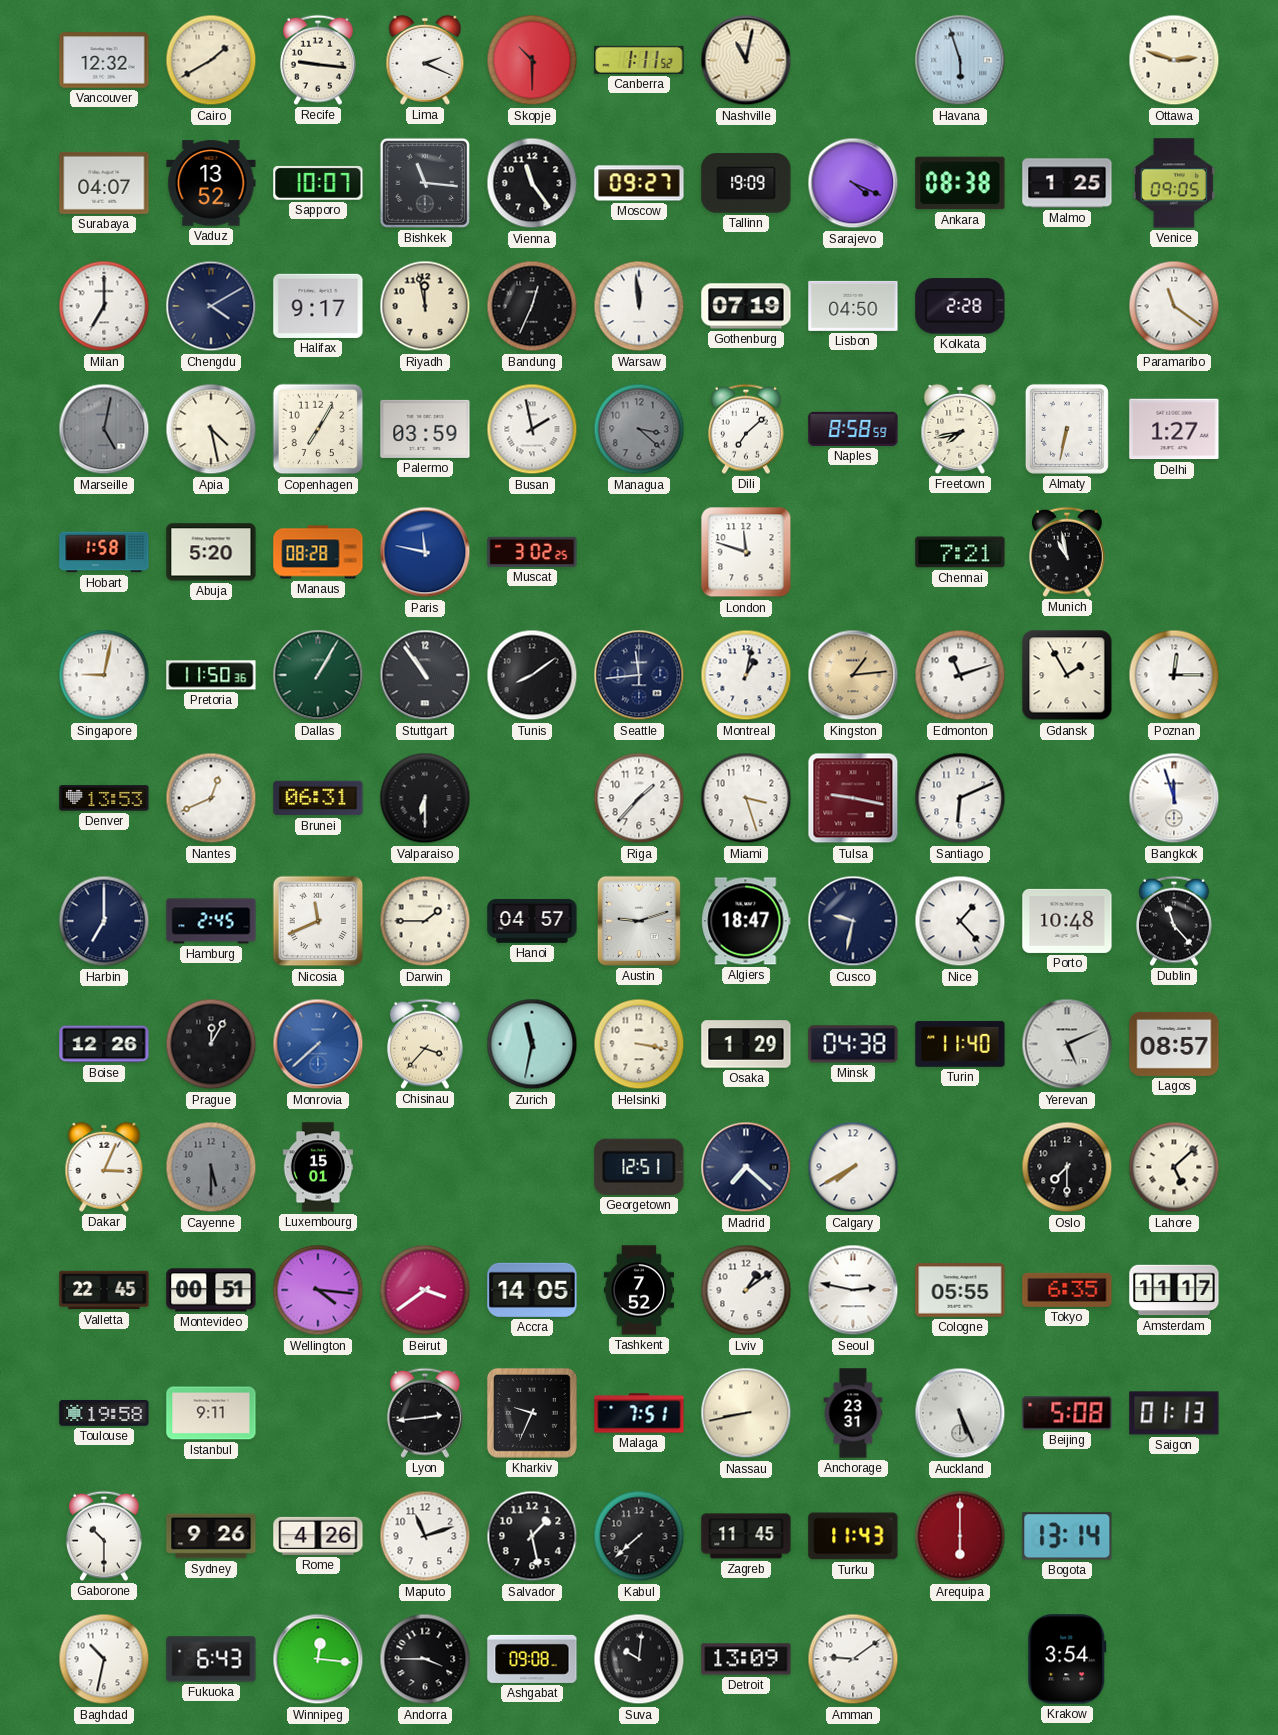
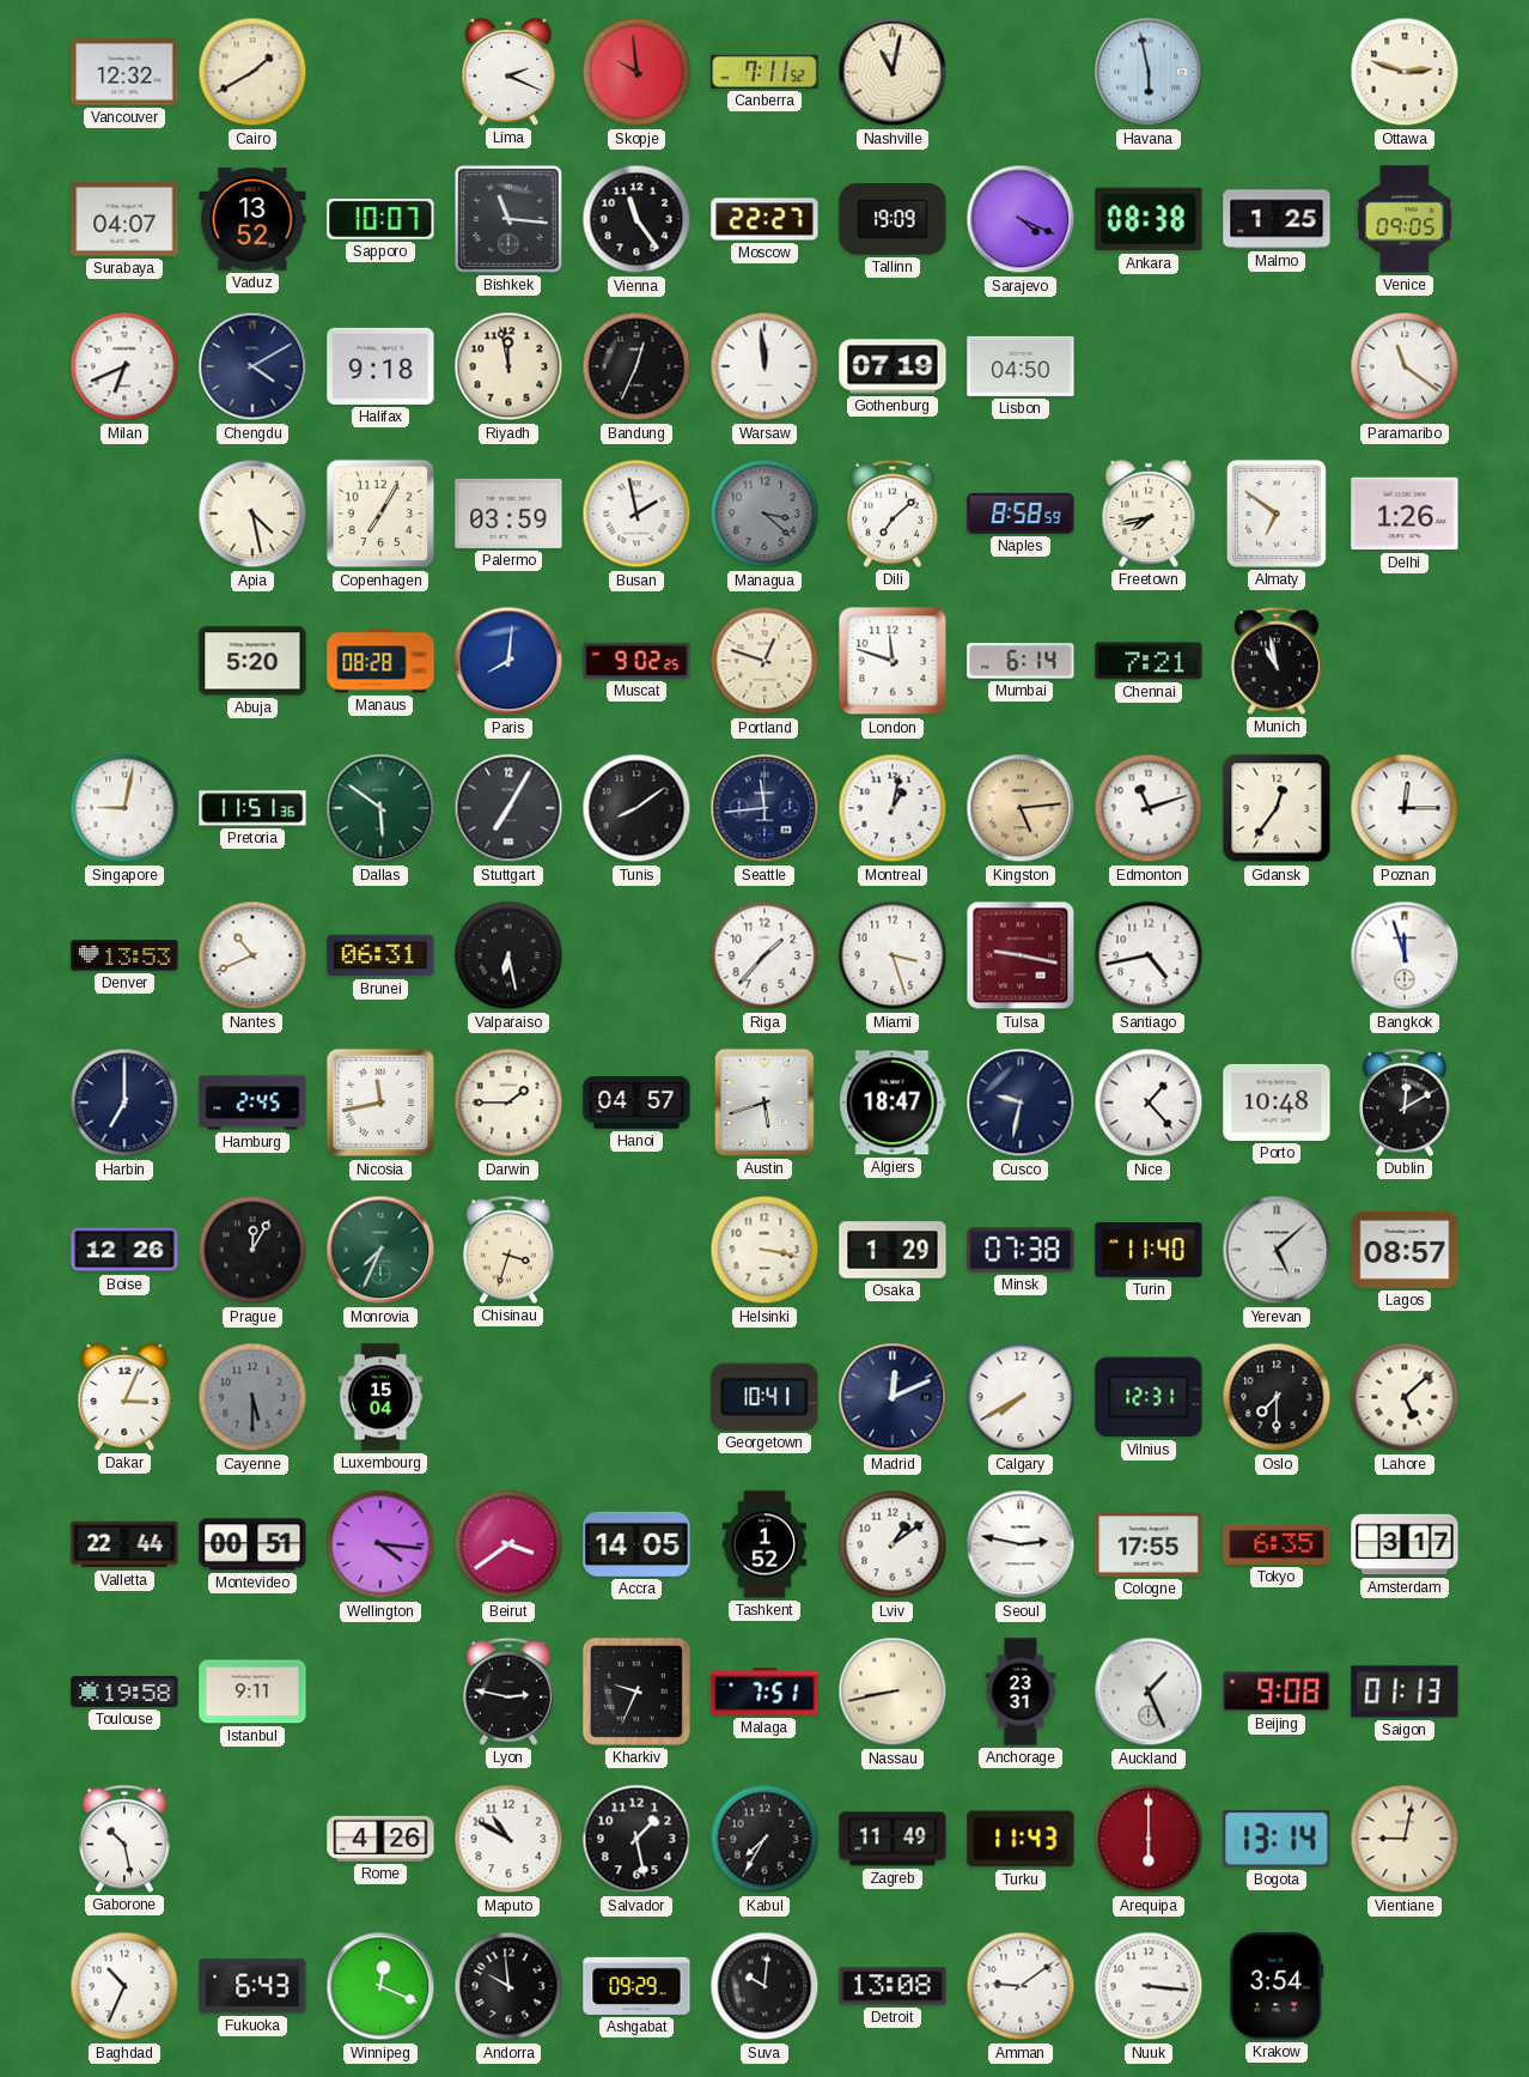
Recife: 9:16 -> none
Skopje: 10:30 -> 9:59
Canberra: 1:11 -> 7:11
Havana: 5:57 -> 5:58
Moscow: 09:27 -> 22:27
Milan: 7:00 -> 6:41
Halifax: 9:17 -> 9:18
Kolkata: 2:28 -> none
Marseille: 5:02 -> none
Almaty: 6:32 -> 6:51
Delhi: 1:27 -> 1:26
Hobart: 1:58 -> none
Paris: 11:47 -> 8:01
Muscat: 3:02 -> 9:02
Portland: none -> 12:48
Mumbai: none -> 6:14
Pretoria: 11:50 -> 11:51
Dallas: 1:05 -> 5:51
Stuttgart: 10:54 -> 7:05
Kingston: 1:14 -> 5:14
Gdansk: 1:55 -> 12:36
Nantes: 12:41 -> 10:41
Valparaiso: 6:30 -> 6:28
Santiago: 6:11 -> 4:43
Nicosia: 11:41 -> 11:43
Austin: 9:12 -> 5:42
Dublin: 11:23 -> 12:10
Monrovia: 7:38 -> 7:34
Monrovia dial: blue -> green
Chisinau: 3:37 -> 3:33
Zurich: 11:32 -> none
Minsk: 04:38 -> 07:38
Yerevan: 5:11 -> 5:08
Luxembourg: 15:01 -> 15:04
Georgetown: 12:51 -> 10:41
Madrid: 7:22 -> 12:11
Vilnius: none -> 12:31
Valletta: 22:45 -> 22:44
Tashkent: 7:52 -> 1:52
Cologne: 05:55 -> 17:55
Amsterdam: 11:17 -> 3:17
Lyon: 2:44 -> 2:47
Auckland: 5:26 -> 1:26
Beijing: 5:08 -> 9:08
Gaborone: 10:30 -> 10:28
Sydney: 9:26 -> none
Maputo: 11:12 -> 10:50
Kabul: 7:38 -> 7:35
Zagreb: 11:45 -> 11:49
Vientiane: none -> 9:02
Baghdad: 10:32 -> 10:34
Winnipeg: 12:16 -> 12:19
Andorra: 3:45 -> 9:59
Ashgabat: 09:08 -> 09:29
Detroit: 13:09 -> 13:08
Nuuk: none -> 3:16
